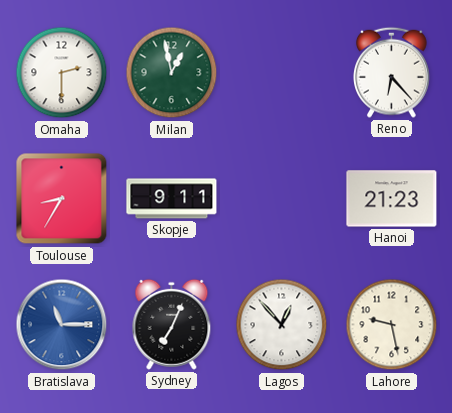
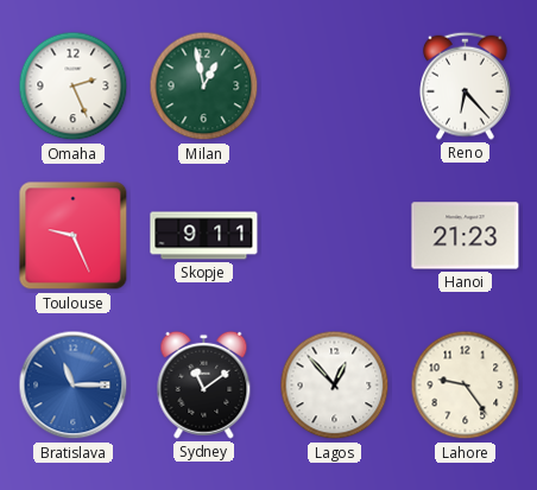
Omaha: 2:30 -> 2:26
Toulouse: 8:35 -> 9:26
Sydney: 7:04 -> 11:09
Lahore: 9:28 -> 9:24
